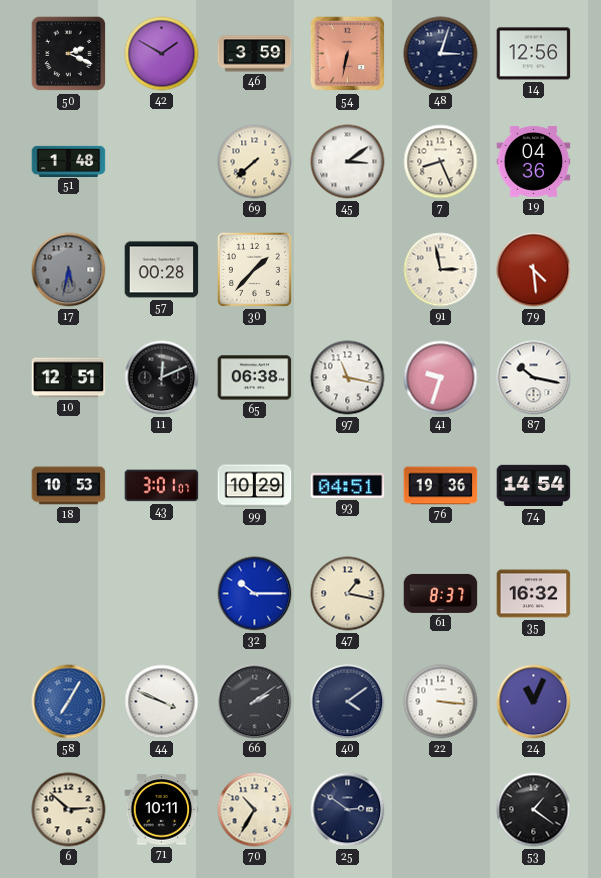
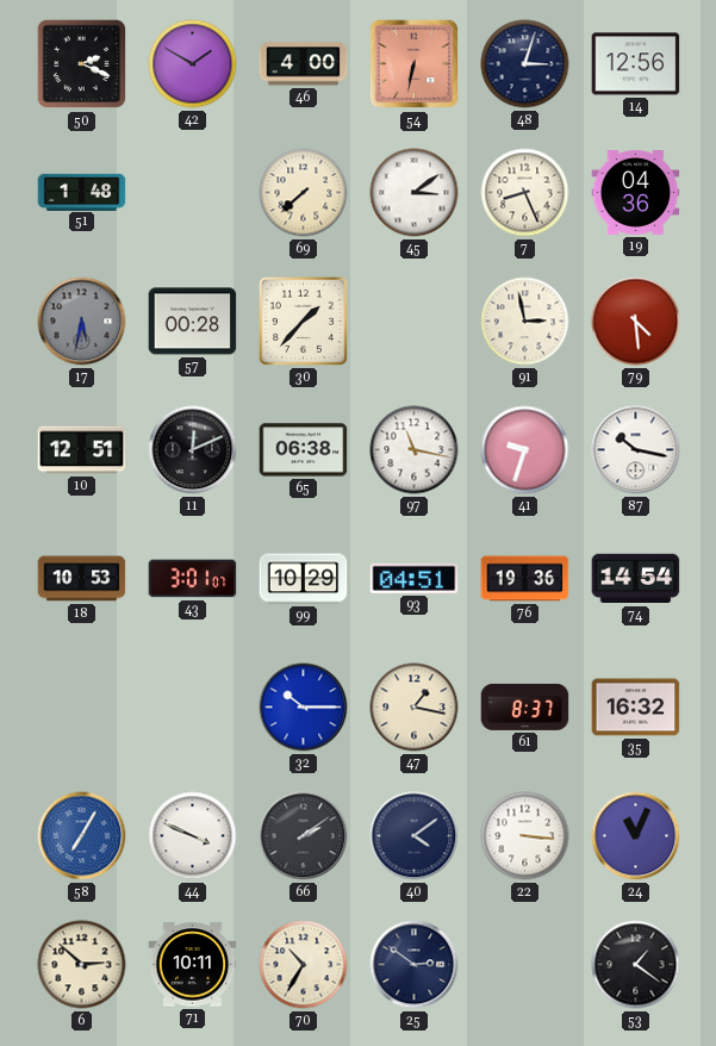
46: 3:59 -> 4:00
